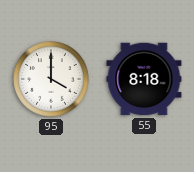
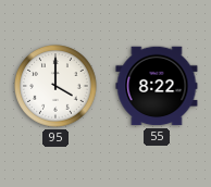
55: 8:18 -> 8:22
